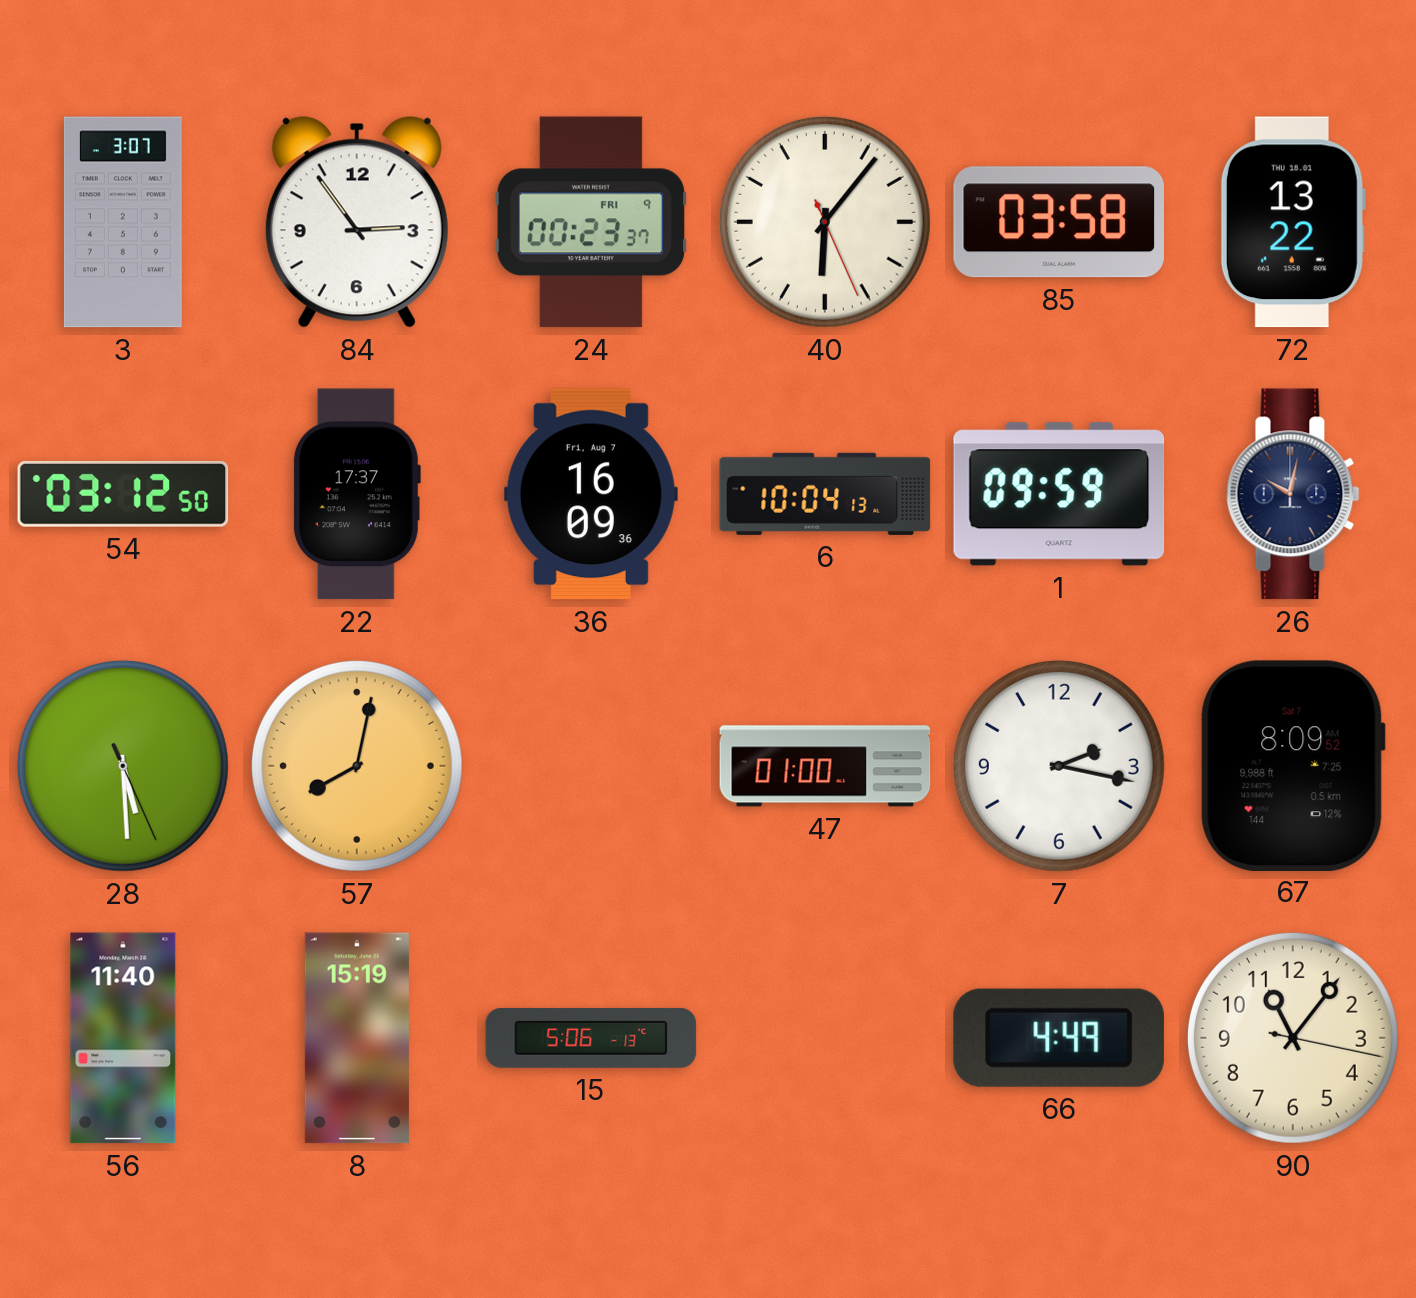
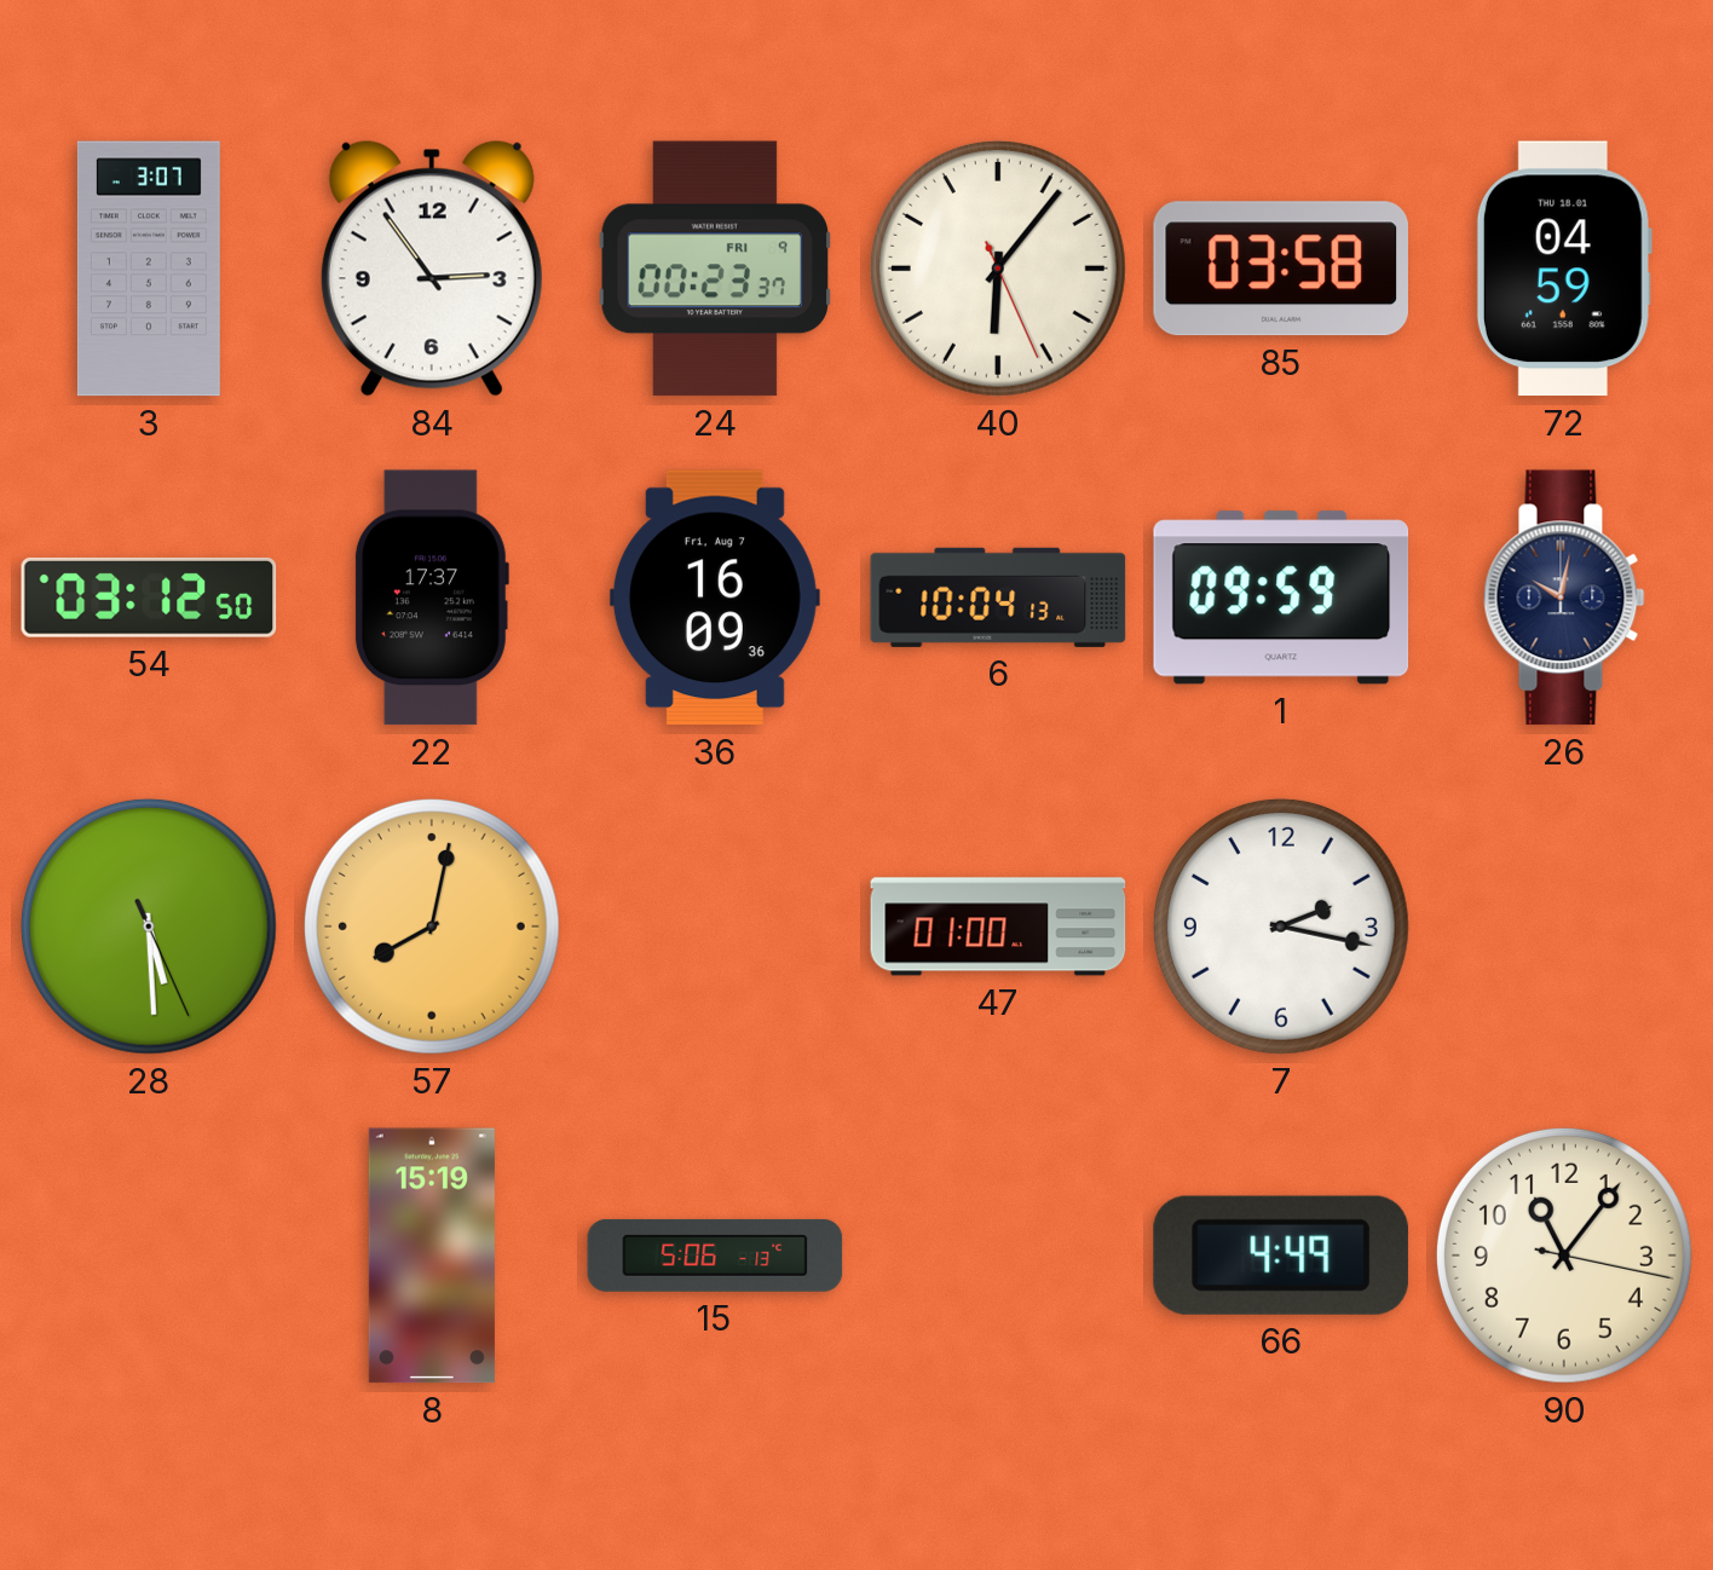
72: 13:22 -> 04:59
67: 8:09 -> none
56: 11:40 -> none
